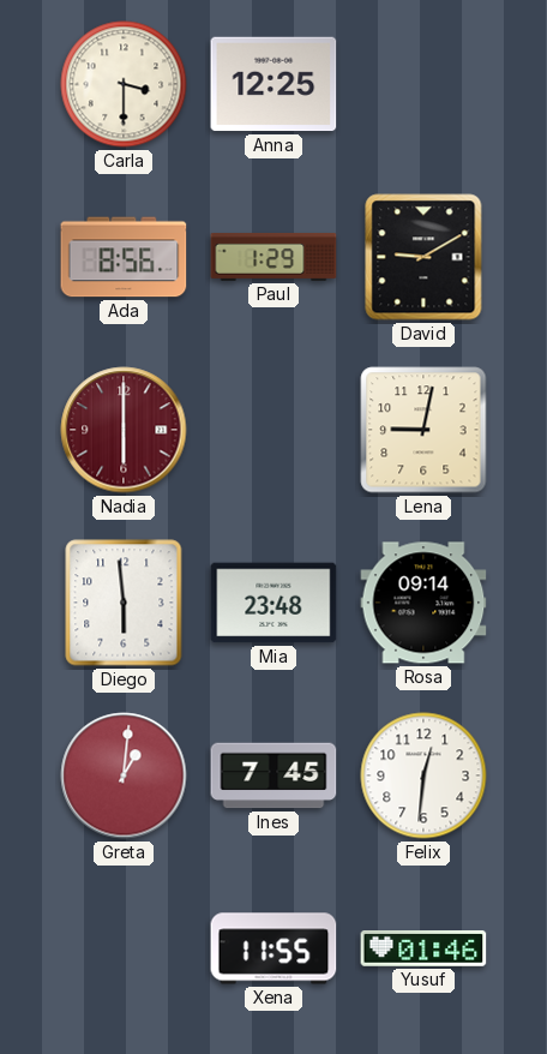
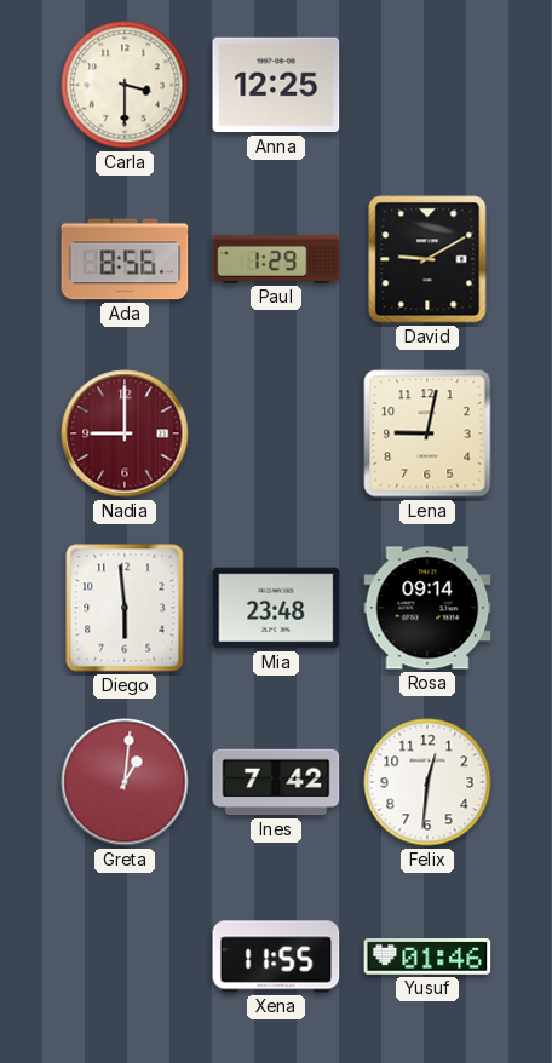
Nadia: 6:00 -> 9:00
Ines: 7:45 -> 7:42
